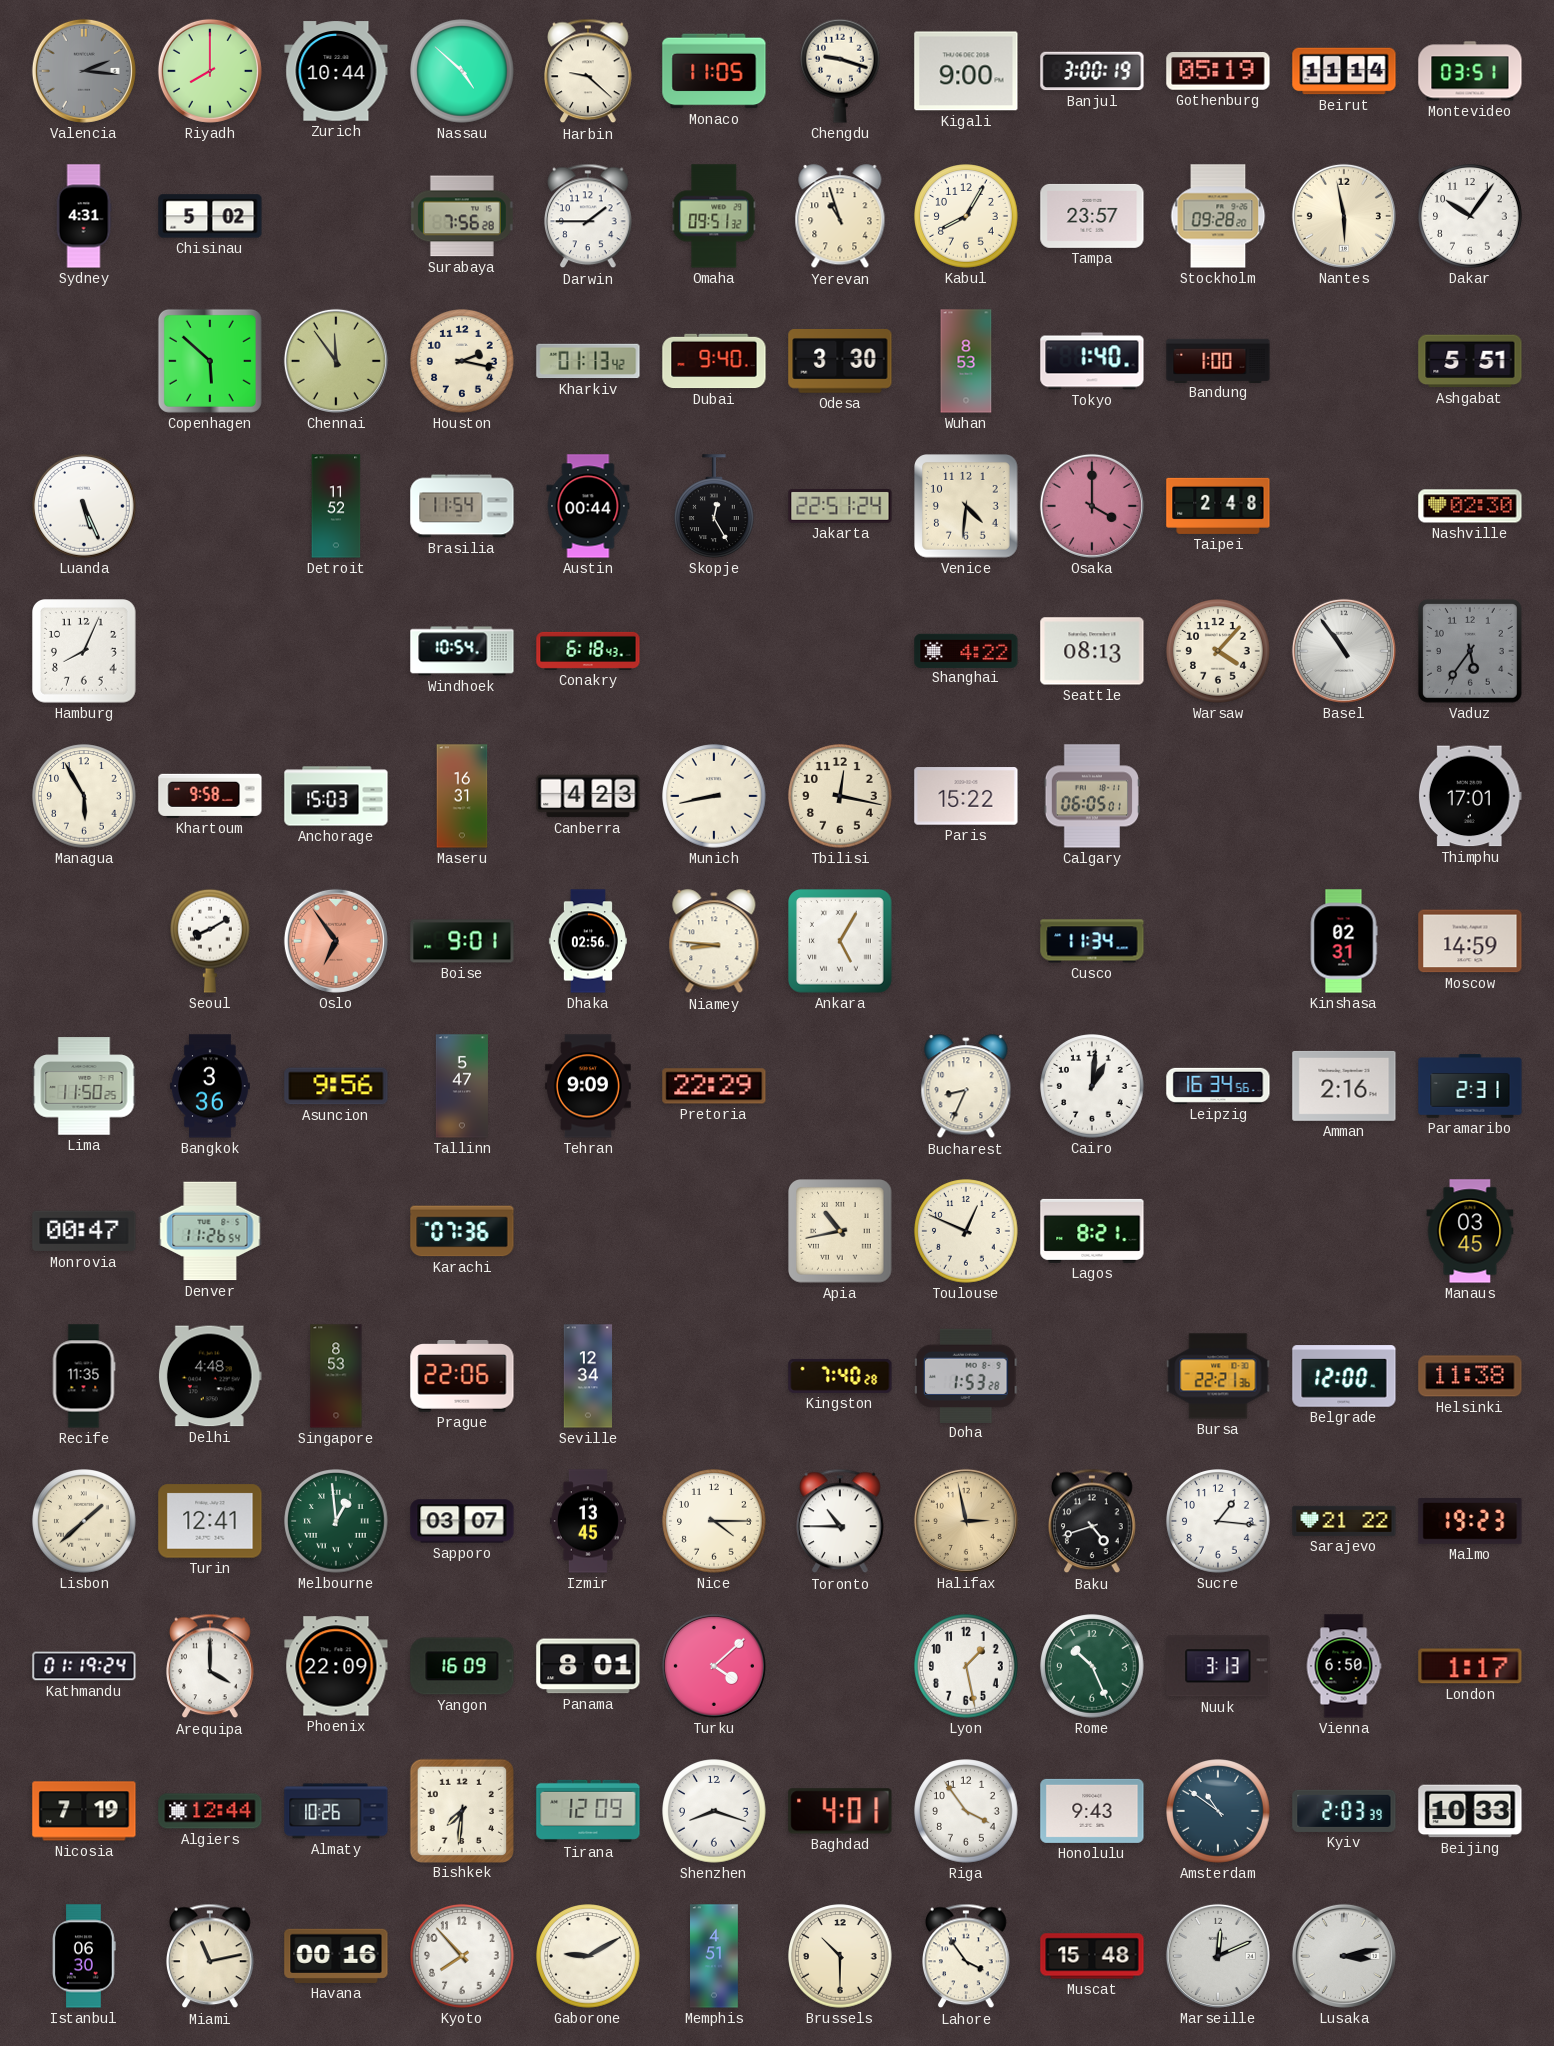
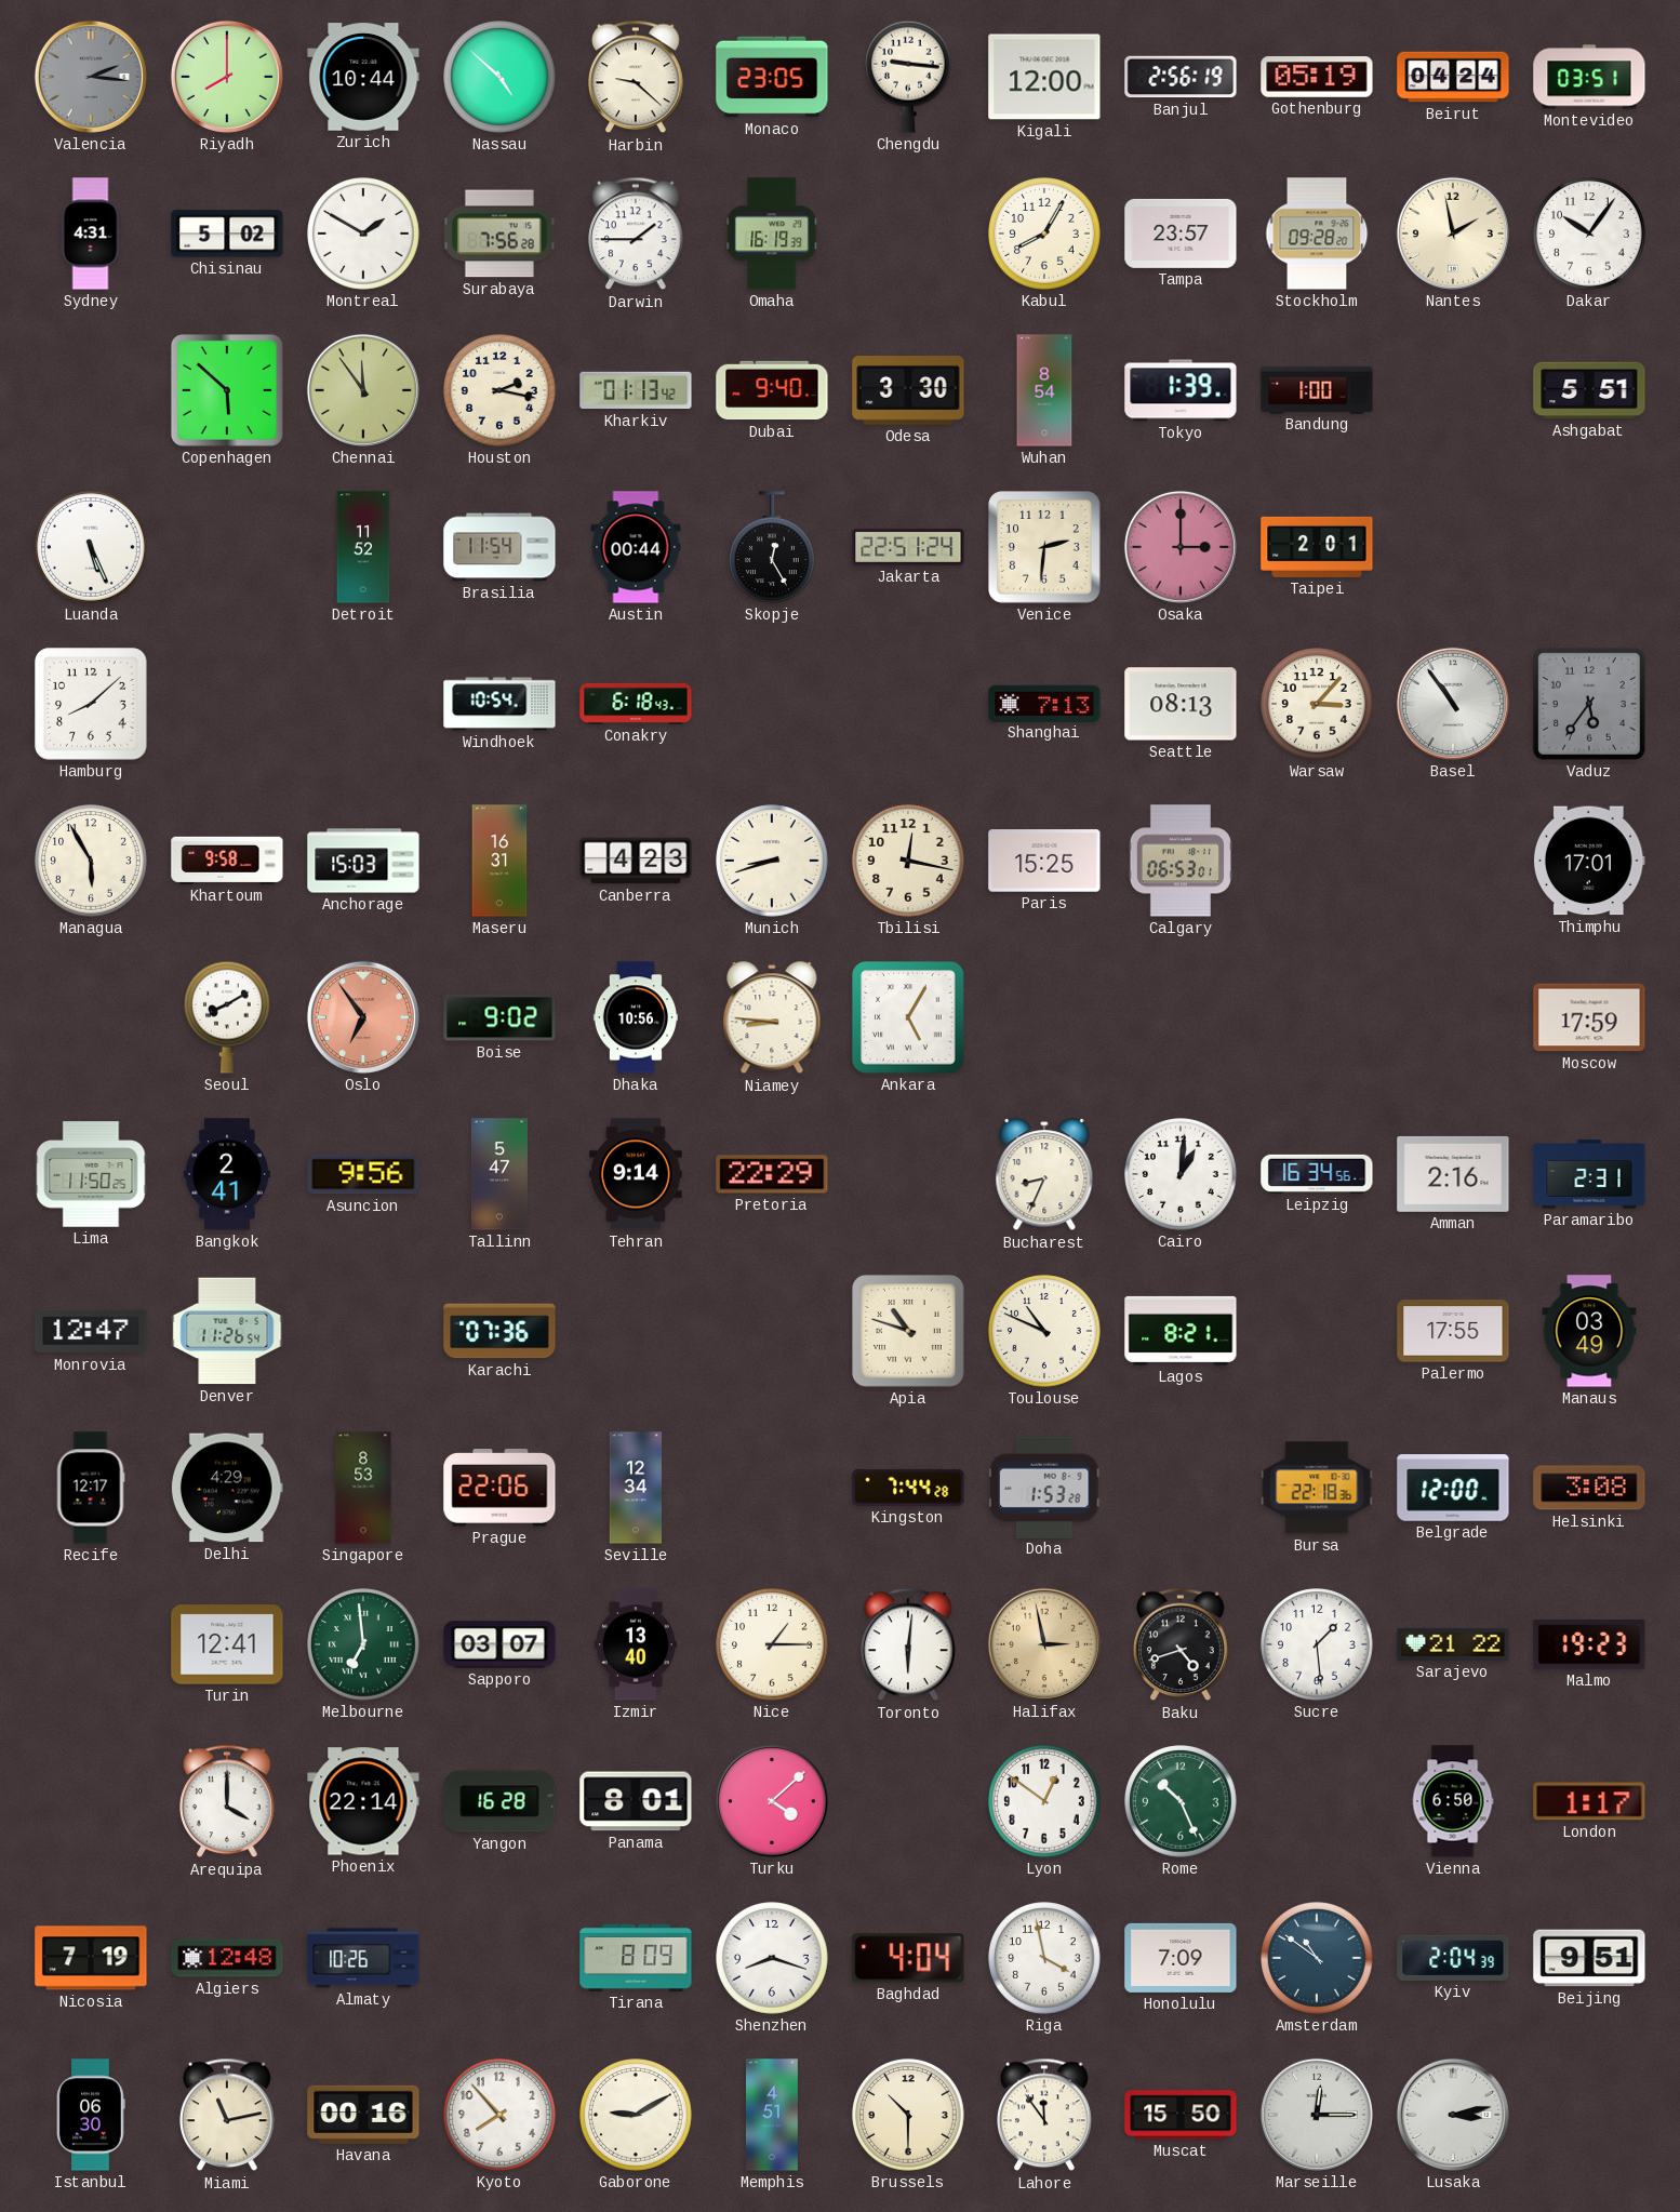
Monaco: 11:05 -> 23:05
Chengdu: 9:18 -> 9:16
Kigali: 9:00 -> 12:00
Banjul: 3:00 -> 2:56
Beirut: 11:14 -> 04:24
Montreal: none -> 1:50
Omaha: 09:51 -> 16:19
Yerevan: 10:57 -> none
Nantes: 5:58 -> 1:58
Wuhan: 8:53 -> 8:54
Tokyo: 1:40 -> 1:39
Venice: 4:31 -> 2:31
Osaka: 4:00 -> 3:00
Taipei: 2:48 -> 2:01
Nashville: 02:30 -> none
Hamburg: 8:04 -> 8:08
Shanghai: 4:22 -> 7:13
Warsaw: 4:07 -> 3:07
Munich: 8:43 -> 8:42
Paris: 15:22 -> 15:25
Calgary: 06:05 -> 06:53
Boise: 9:01 -> 9:02
Dhaka: 02:56 -> 10:56
Cusco: 11:34 -> none
Kinshasa: 02:31 -> none
Moscow: 14:59 -> 17:59
Bangkok: 3:36 -> 2:41
Tehran: 9:09 -> 9:14
Monrovia: 00:47 -> 12:47
Apia: 10:43 -> 10:48
Toulouse: 12:49 -> 10:49
Palermo: none -> 17:55
Manaus: 03:45 -> 03:49
Recife: 11:35 -> 12:17
Delhi: 4:48 -> 4:29
Kingston: 7:40 -> 7:44
Bursa: 22:21 -> 22:18
Helsinki: 11:38 -> 3:08
Lisbon: 1:38 -> none
Melbourne: 12:59 -> 6:59
Izmir: 13:45 -> 13:40
Nice: 4:15 -> 1:15
Toronto: 10:45 -> 6:01
Sucre: 1:16 -> 1:29
Kathmandu: 01:19 -> none
Phoenix: 22:09 -> 22:14
Yangon: 16:09 -> 16:28
Lyon: 1:28 -> 12:51
Nuuk: 3:13 -> none
Algiers: 12:44 -> 12:48
Bishkek: 7:31 -> none
Tirana: 12:09 -> 8:09
Baghdad: 4:01 -> 4:04
Riga: 3:54 -> 3:58
Honolulu: 9:43 -> 7:09
Kyiv: 2:03 -> 2:04
Beijing: 10:33 -> 9:51
Lahore: 3:54 -> 11:54
Muscat: 15:48 -> 15:50
Marseille: 12:11 -> 12:15
